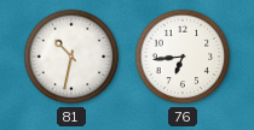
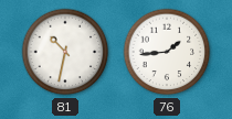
76: 6:44 -> 1:44
